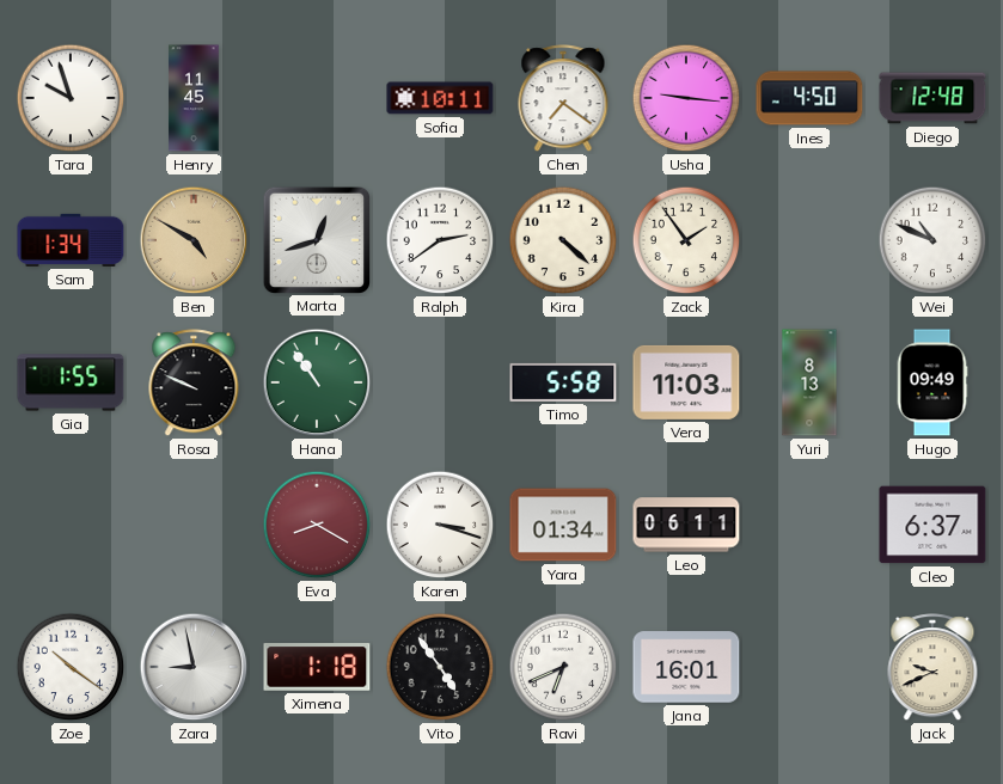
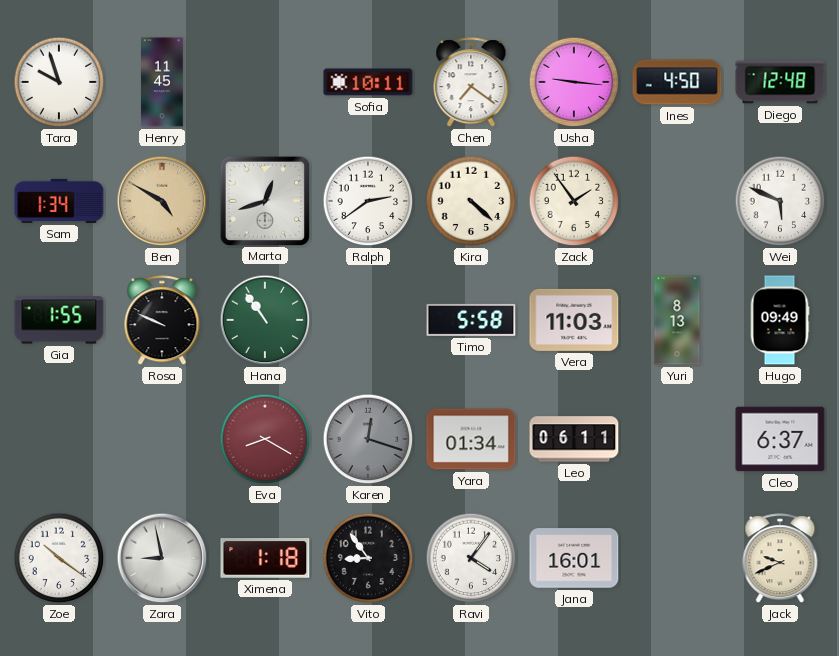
Wei: 10:49 -> 5:49
Karen: 3:18 -> 12:18
Karen dial: white -> grey
Vito: 4:54 -> 8:54
Ravi: 6:41 -> 4:06
